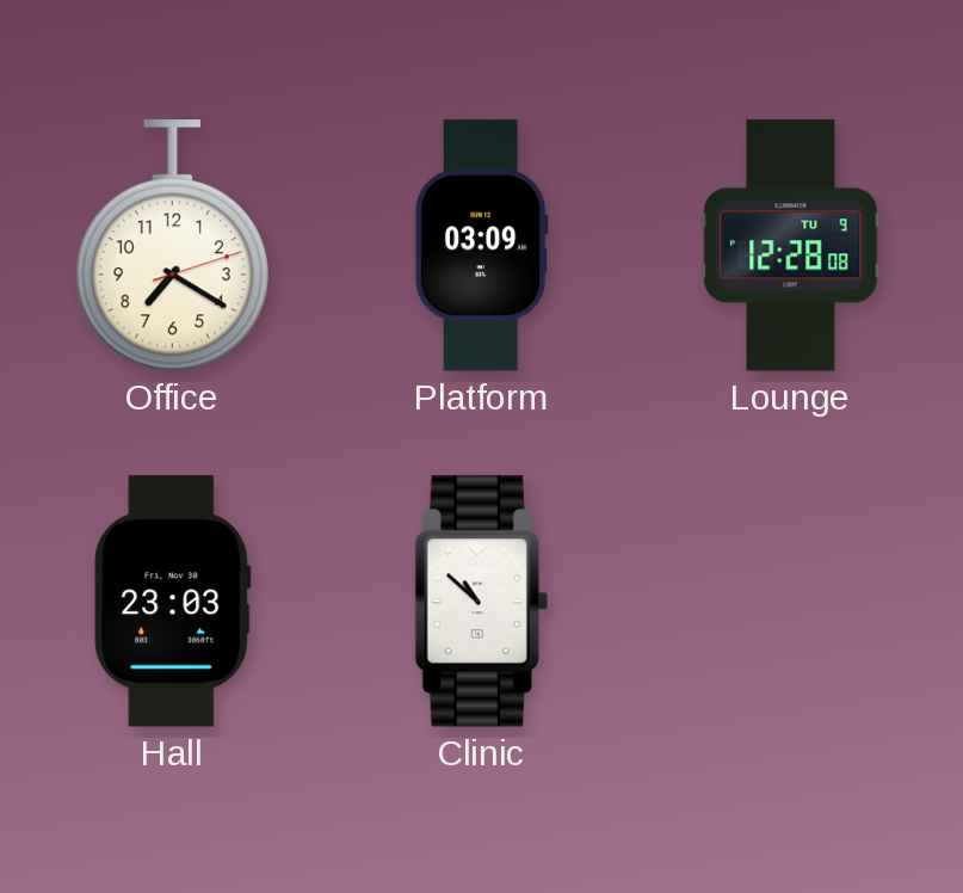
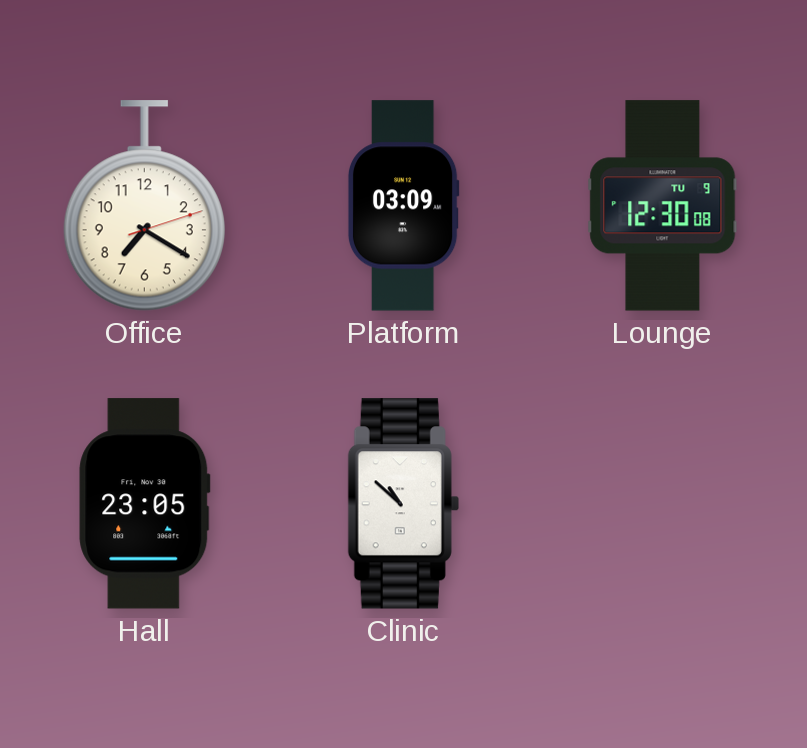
Lounge: 12:28 -> 12:30
Hall: 23:03 -> 23:05
